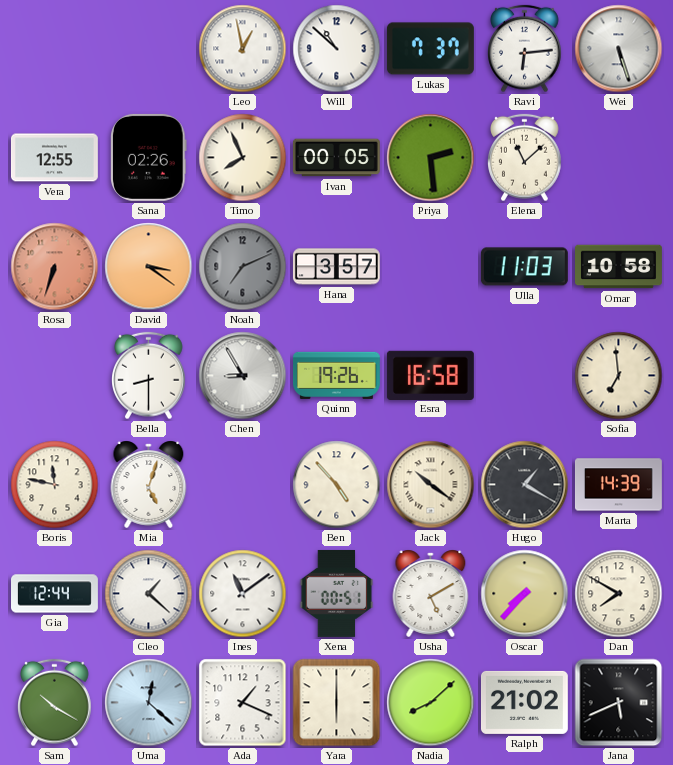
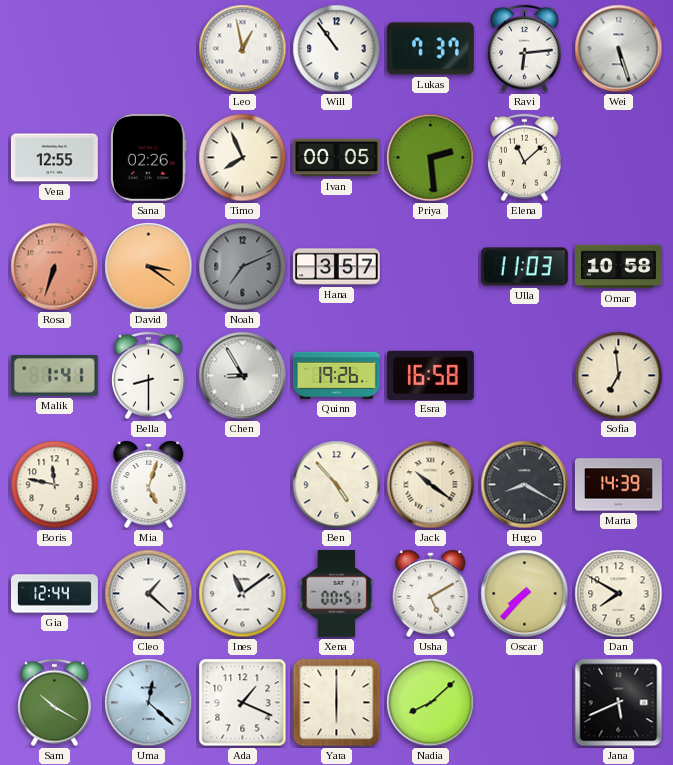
Will: 10:52 -> 10:54
Malik: none -> 1:41
Hugo: 1:20 -> 8:20
Ralph: 21:02 -> none
